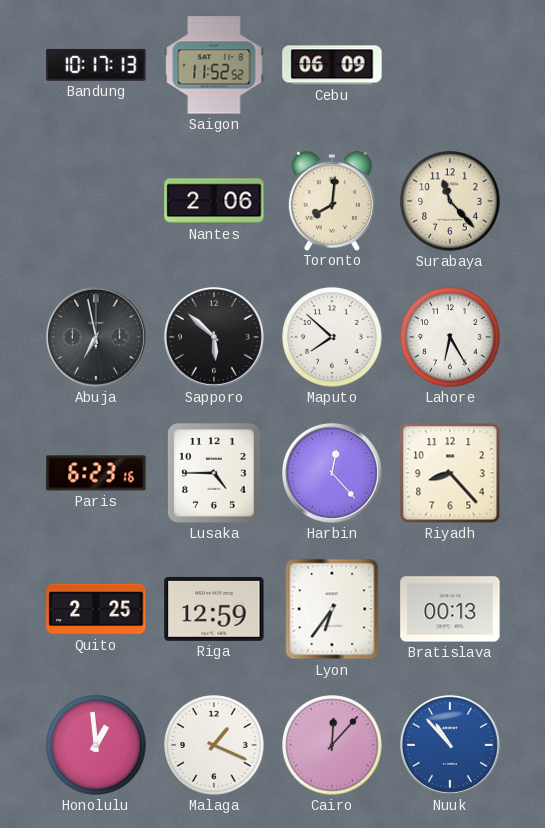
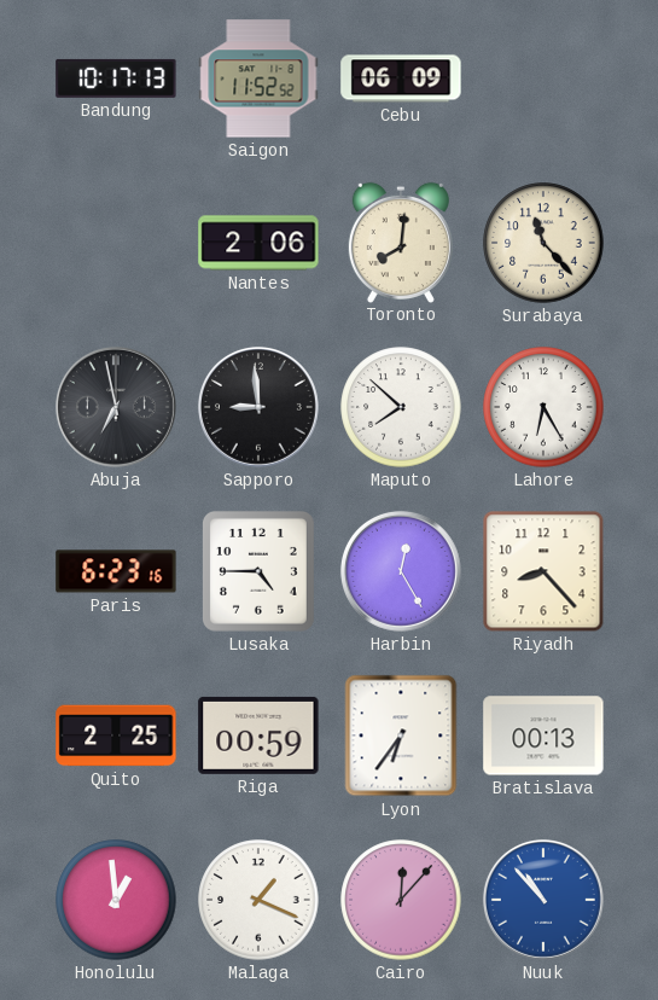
Sapporo: 5:52 -> 8:59
Harbin: 12:23 -> 12:25
Riga: 12:59 -> 00:59
